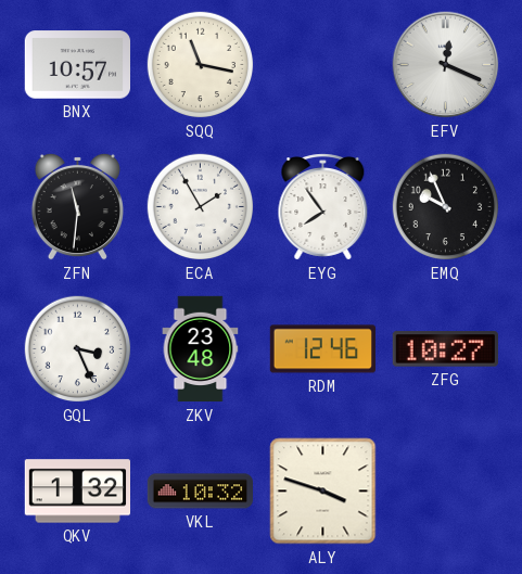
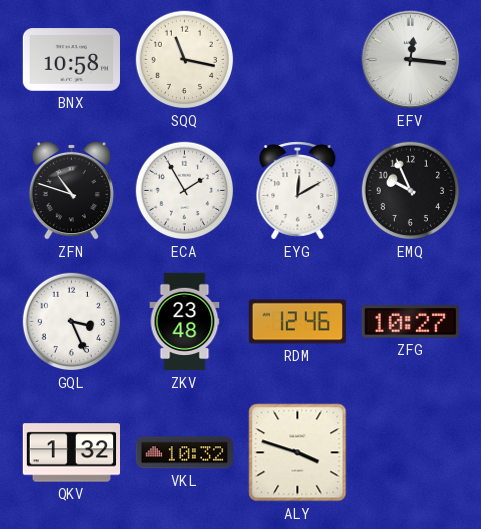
BNX: 10:57 -> 10:58
EFV: 12:19 -> 12:16
ZFN: 11:31 -> 10:48
EYG: 7:54 -> 12:10
